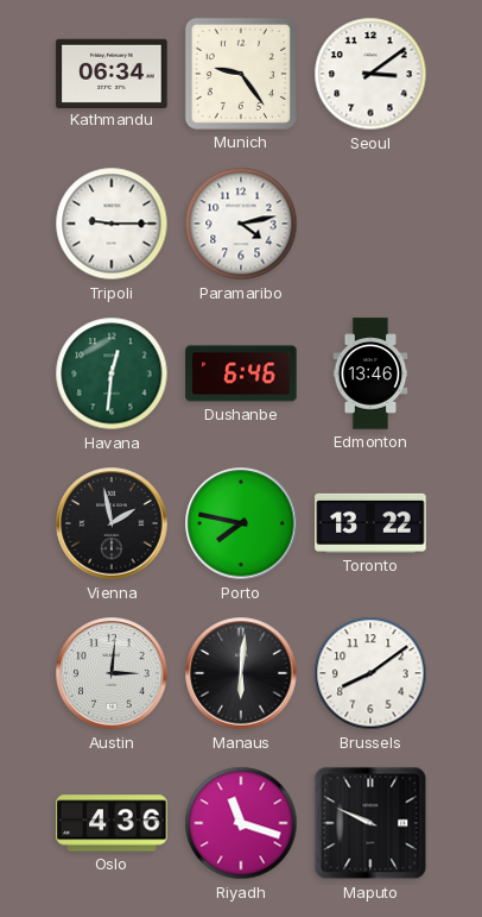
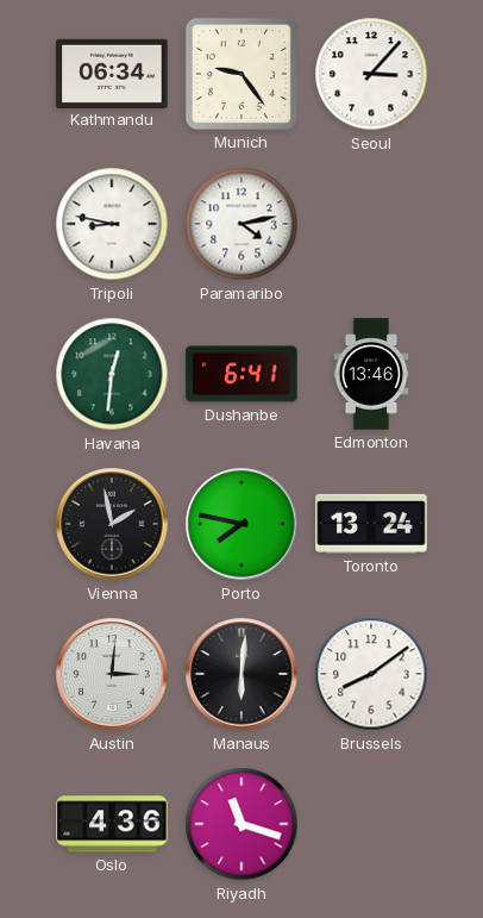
Seoul: 3:09 -> 3:07
Tripoli: 9:15 -> 8:47
Dushanbe: 6:46 -> 6:41
Toronto: 13:22 -> 13:24
Maputo: 9:49 -> none
